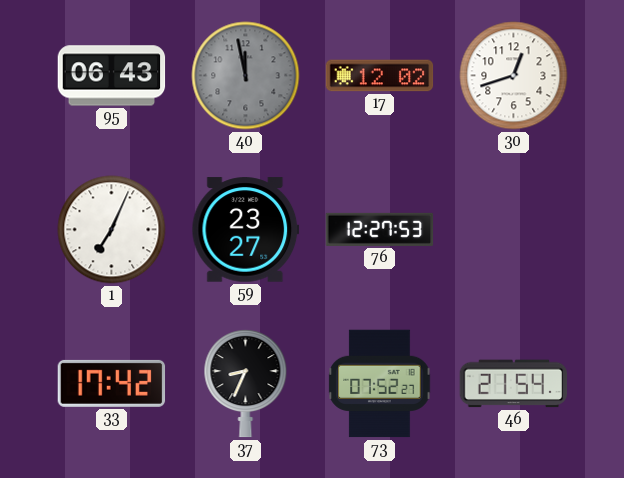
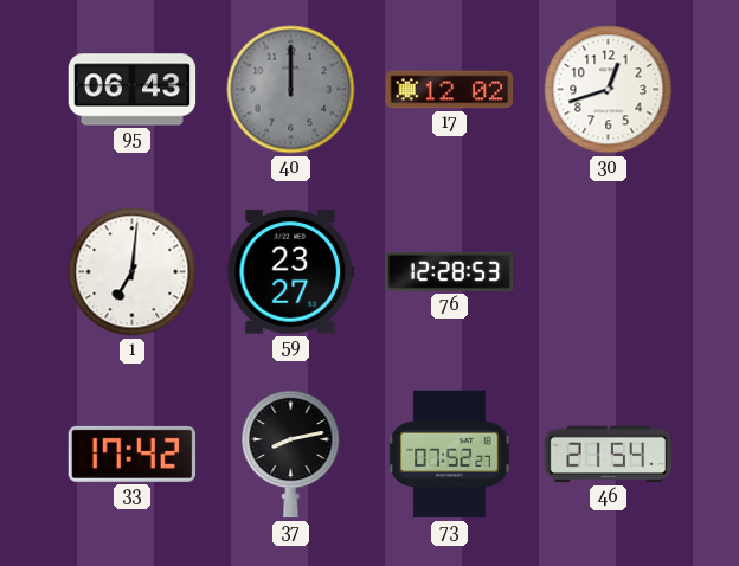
40: 11:58 -> 12:00
1: 7:04 -> 7:01
76: 12:27 -> 12:28
37: 8:34 -> 8:13
